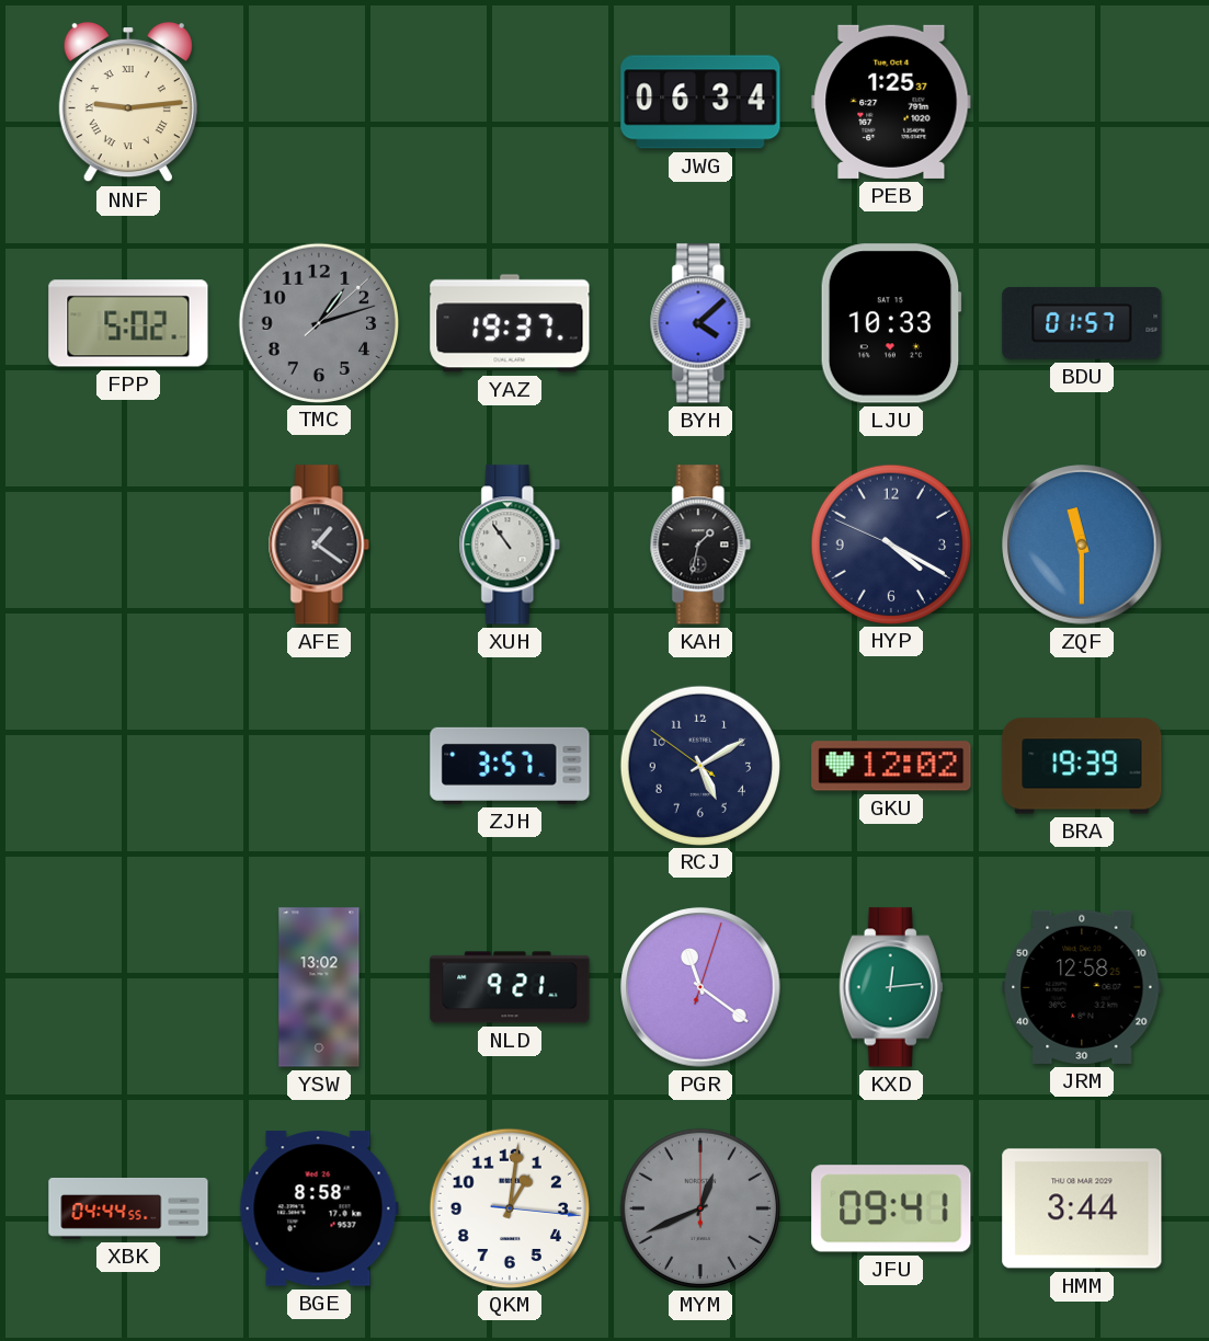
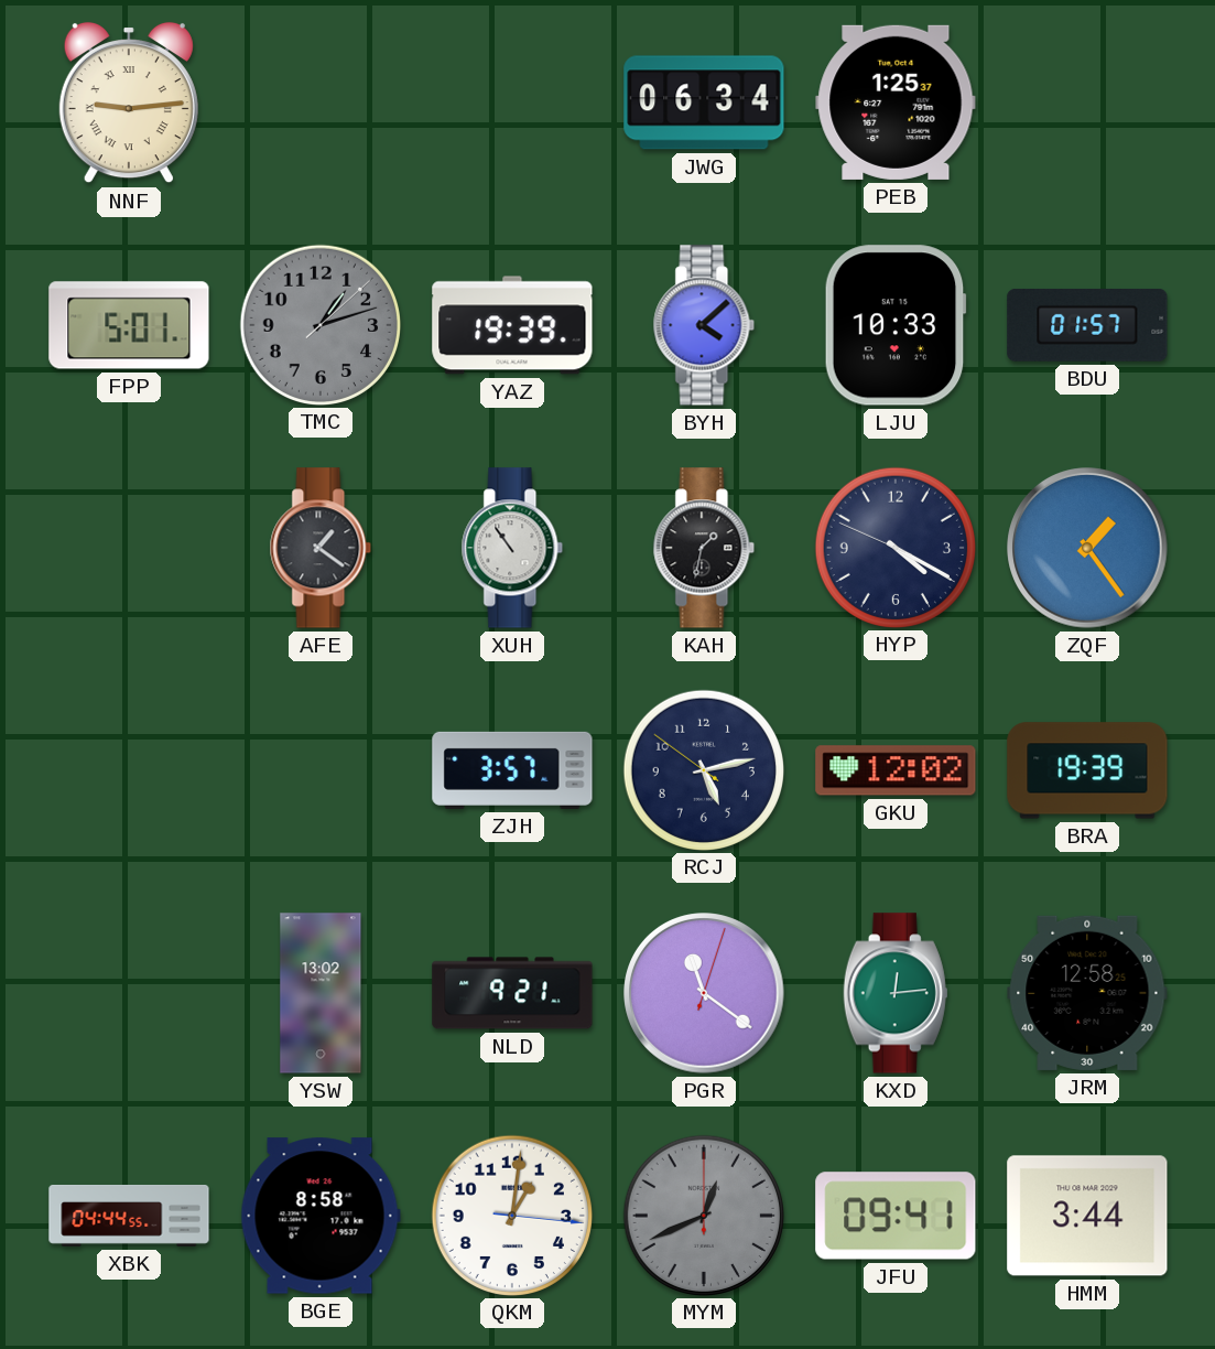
FPP: 5:02 -> 5:01
YAZ: 19:37 -> 19:39
ZQF: 11:30 -> 1:24
RCJ: 5:09 -> 5:12
